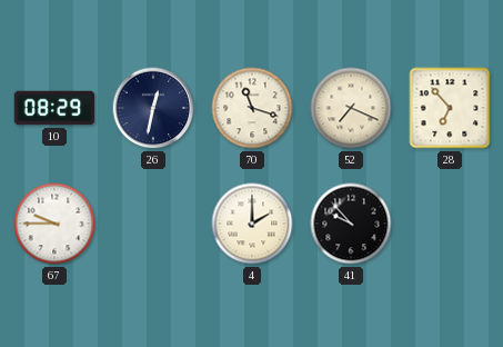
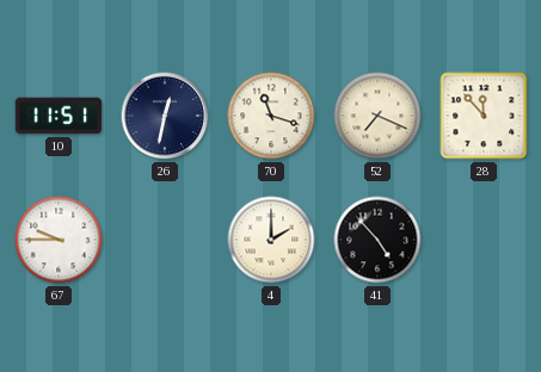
10: 08:29 -> 11:51
28: 6:53 -> 11:53
41: 9:53 -> 4:53
